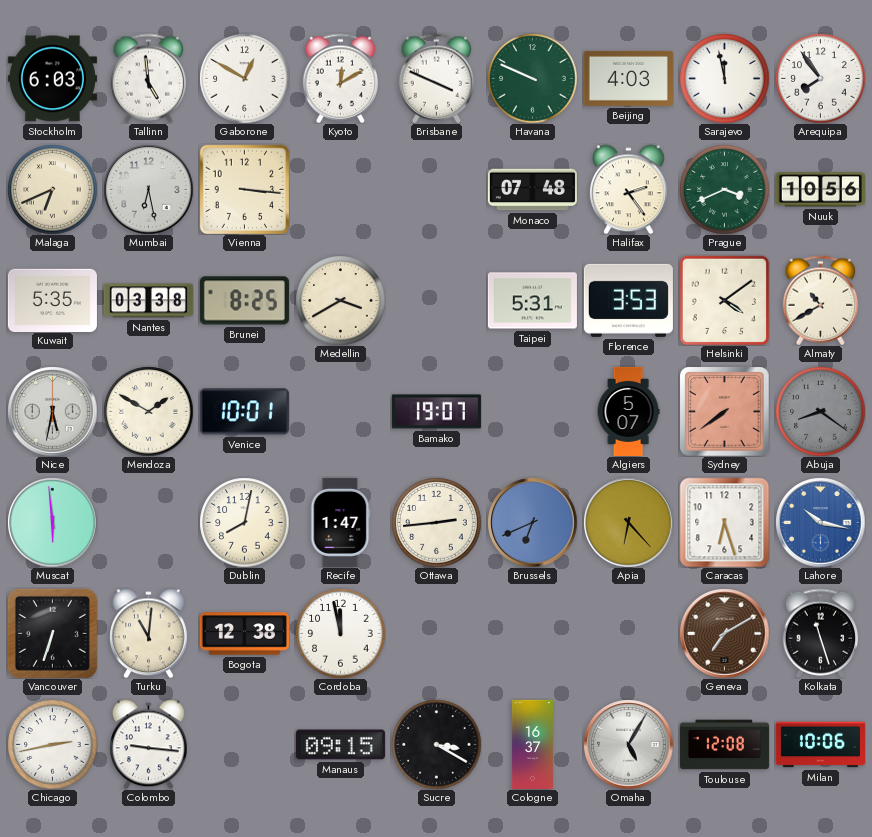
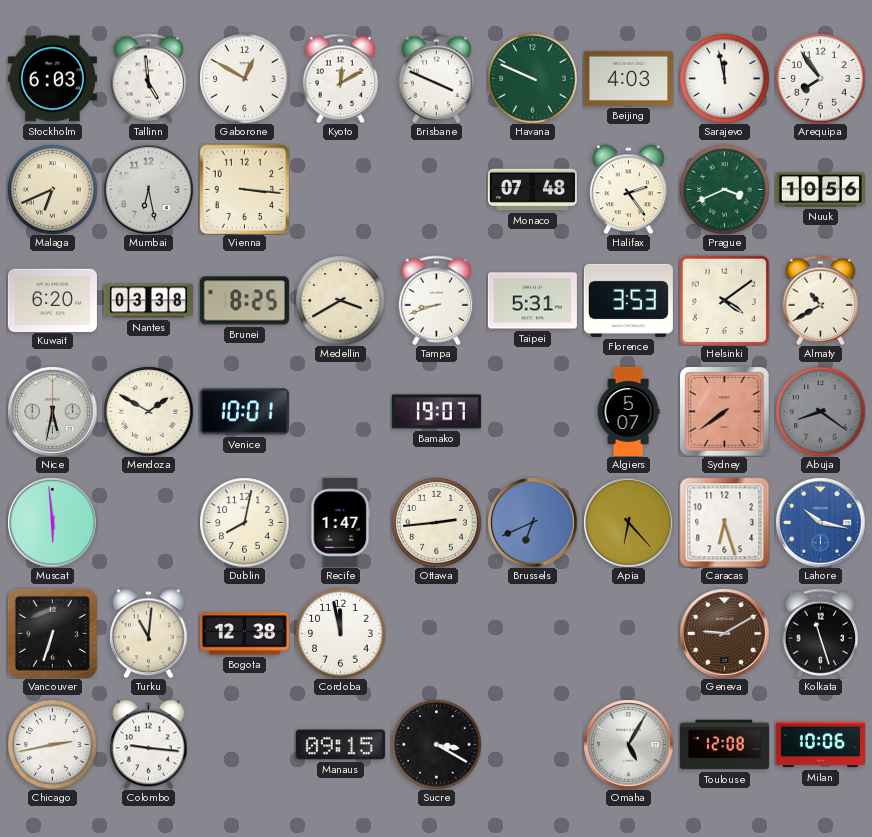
Kuwait: 5:35 -> 6:20
Tampa: none -> 8:42
Geneva: 7:10 -> 9:10
Cologne: 16:37 -> none
